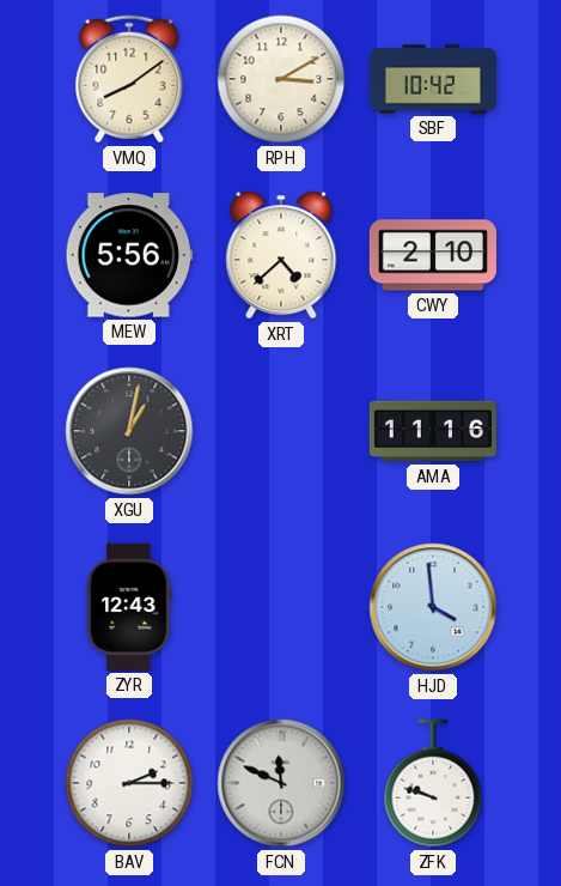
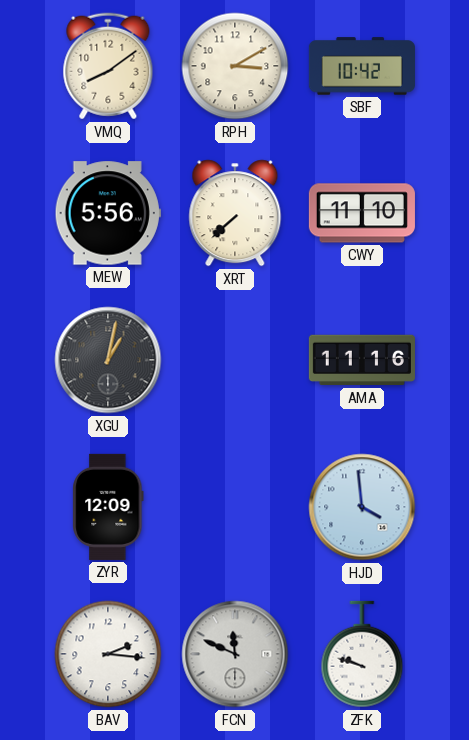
XRT: 4:38 -> 7:38
CWY: 2:10 -> 11:10
ZYR: 12:43 -> 12:09
BAV: 2:15 -> 2:16
